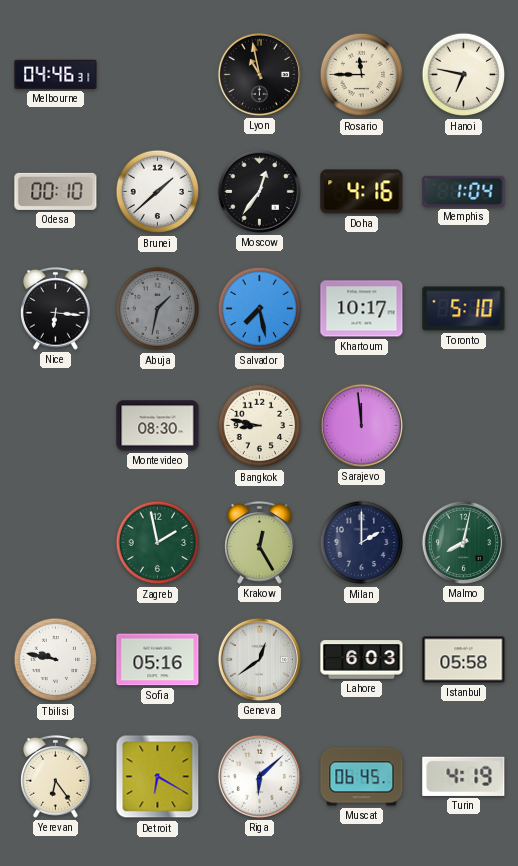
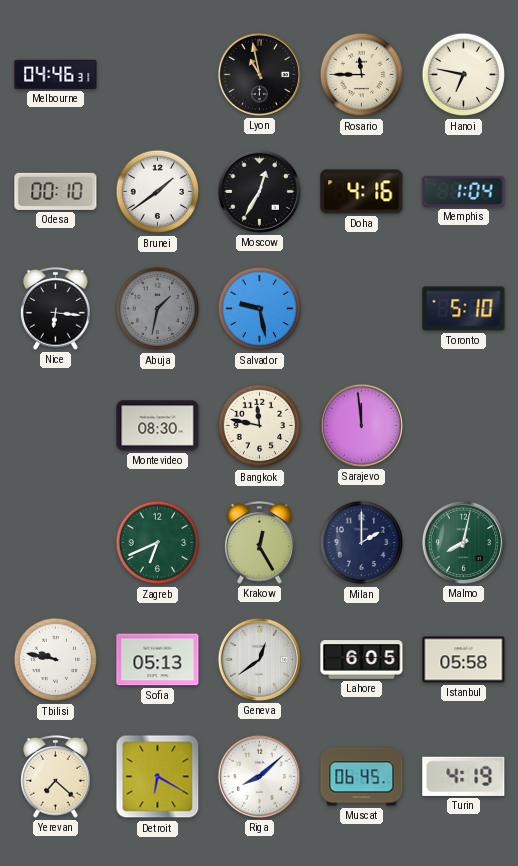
Brunei: 1:38 -> 1:39
Moscow: 12:36 -> 12:35
Salvador: 7:28 -> 9:28
Khartoum: 10:17 -> none
Bangkok: 8:47 -> 11:47
Zagreb: 1:58 -> 6:41
Sofia: 05:16 -> 05:13
Lahore: 6:03 -> 6:05
Yerevan: 6:24 -> 7:22
Riga: 6:08 -> 8:08
